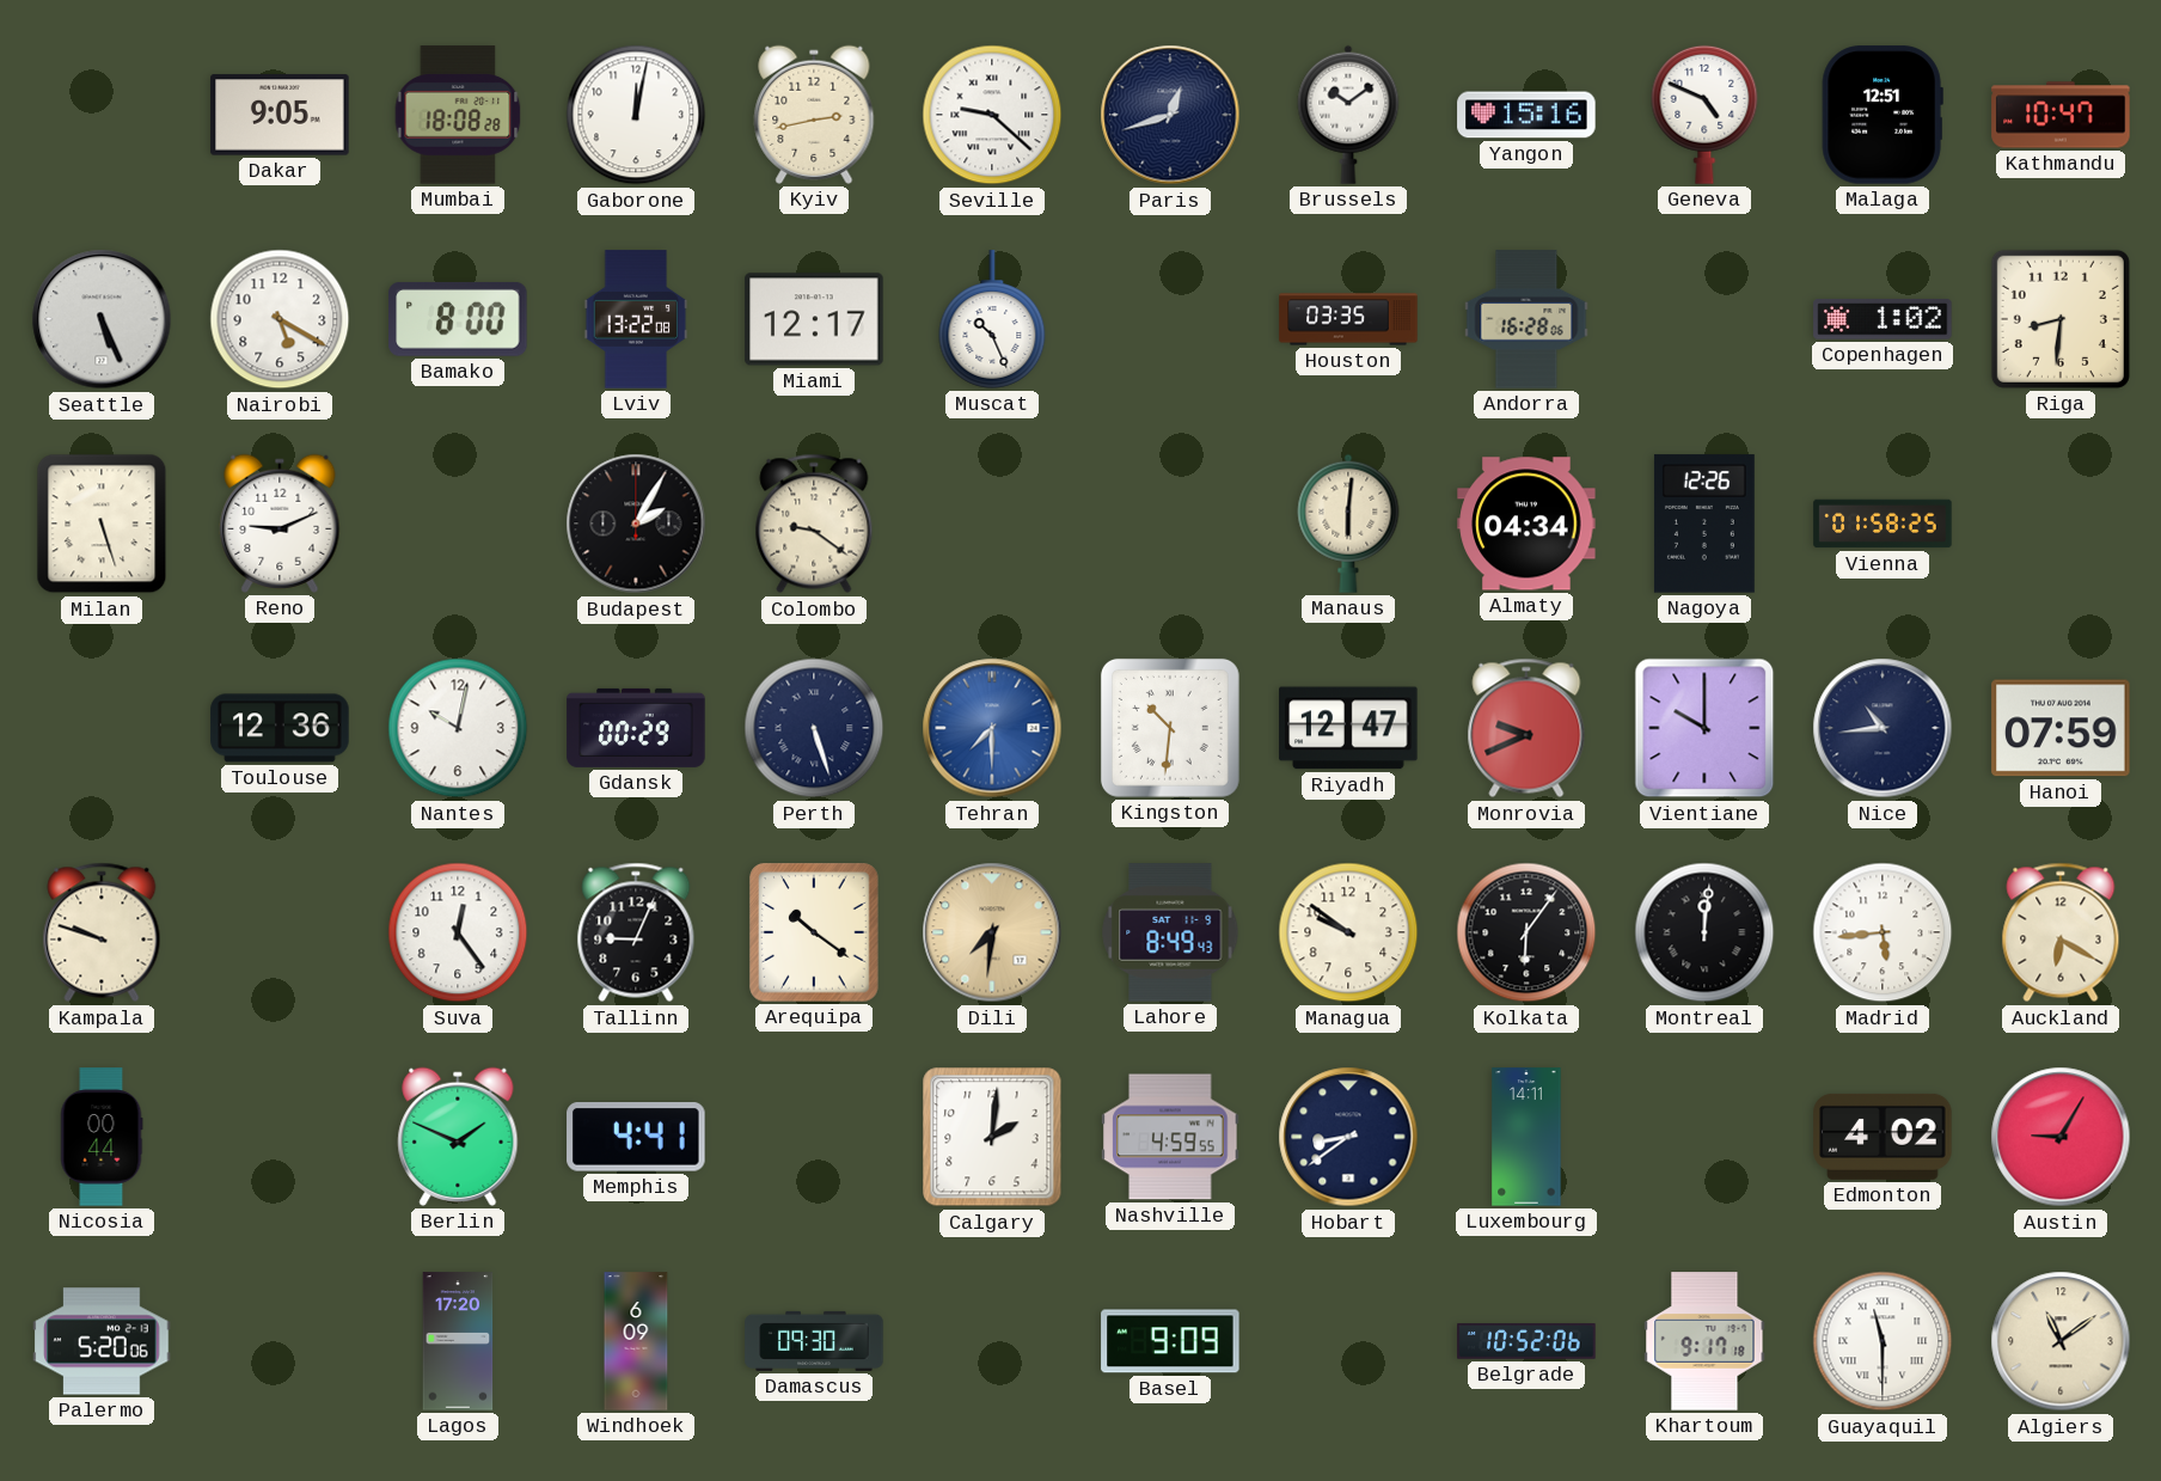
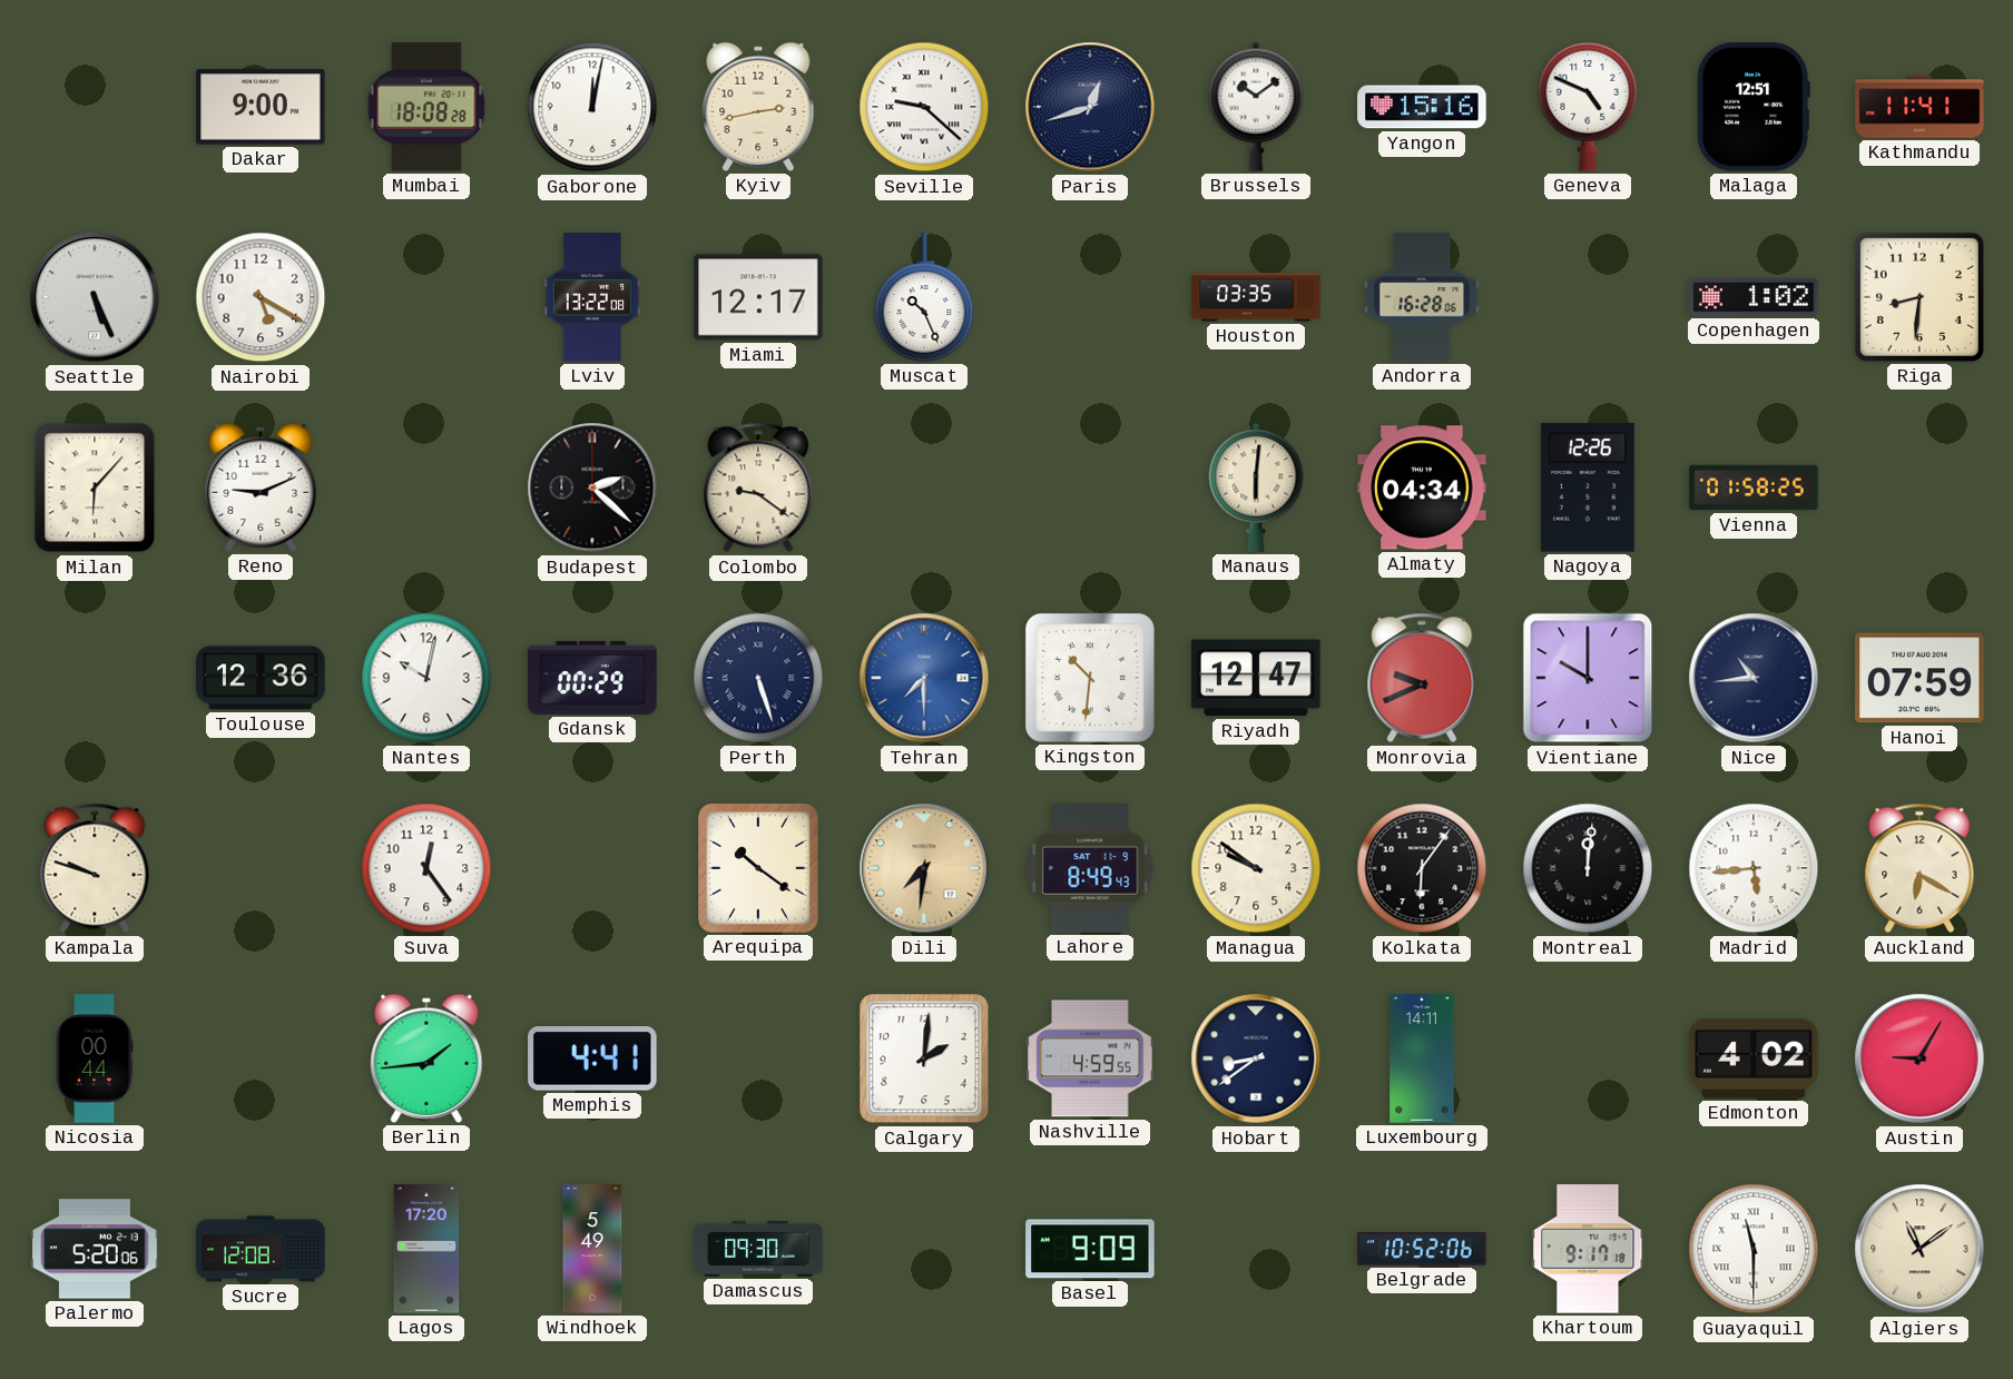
Dakar: 9:05 -> 9:00
Kathmandu: 10:47 -> 11:41
Bamako: 8:00 -> none
Milan: 5:27 -> 6:07
Budapest: 2:05 -> 2:22
Tallinn: 9:04 -> none
Berlin: 1:49 -> 1:44
Sucre: none -> 12:08
Windhoek: 6:09 -> 5:49
